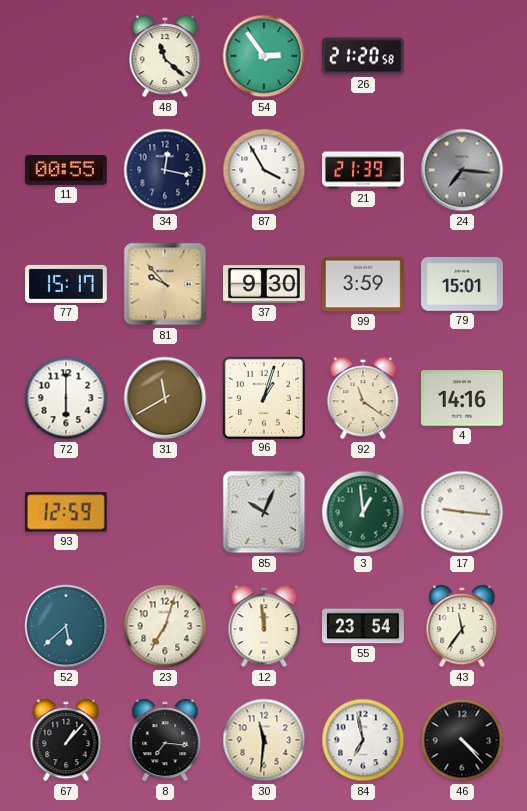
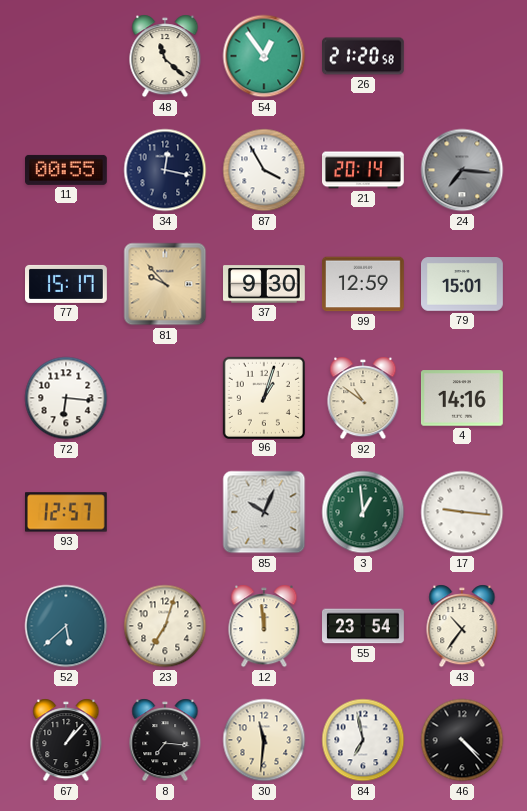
54: 2:54 -> 12:54
21: 21:39 -> 20:14
99: 3:59 -> 12:59
72: 6:00 -> 6:16
31: 11:40 -> none
92: 11:21 -> 10:51
93: 12:59 -> 12:57
43: 11:36 -> 10:36
